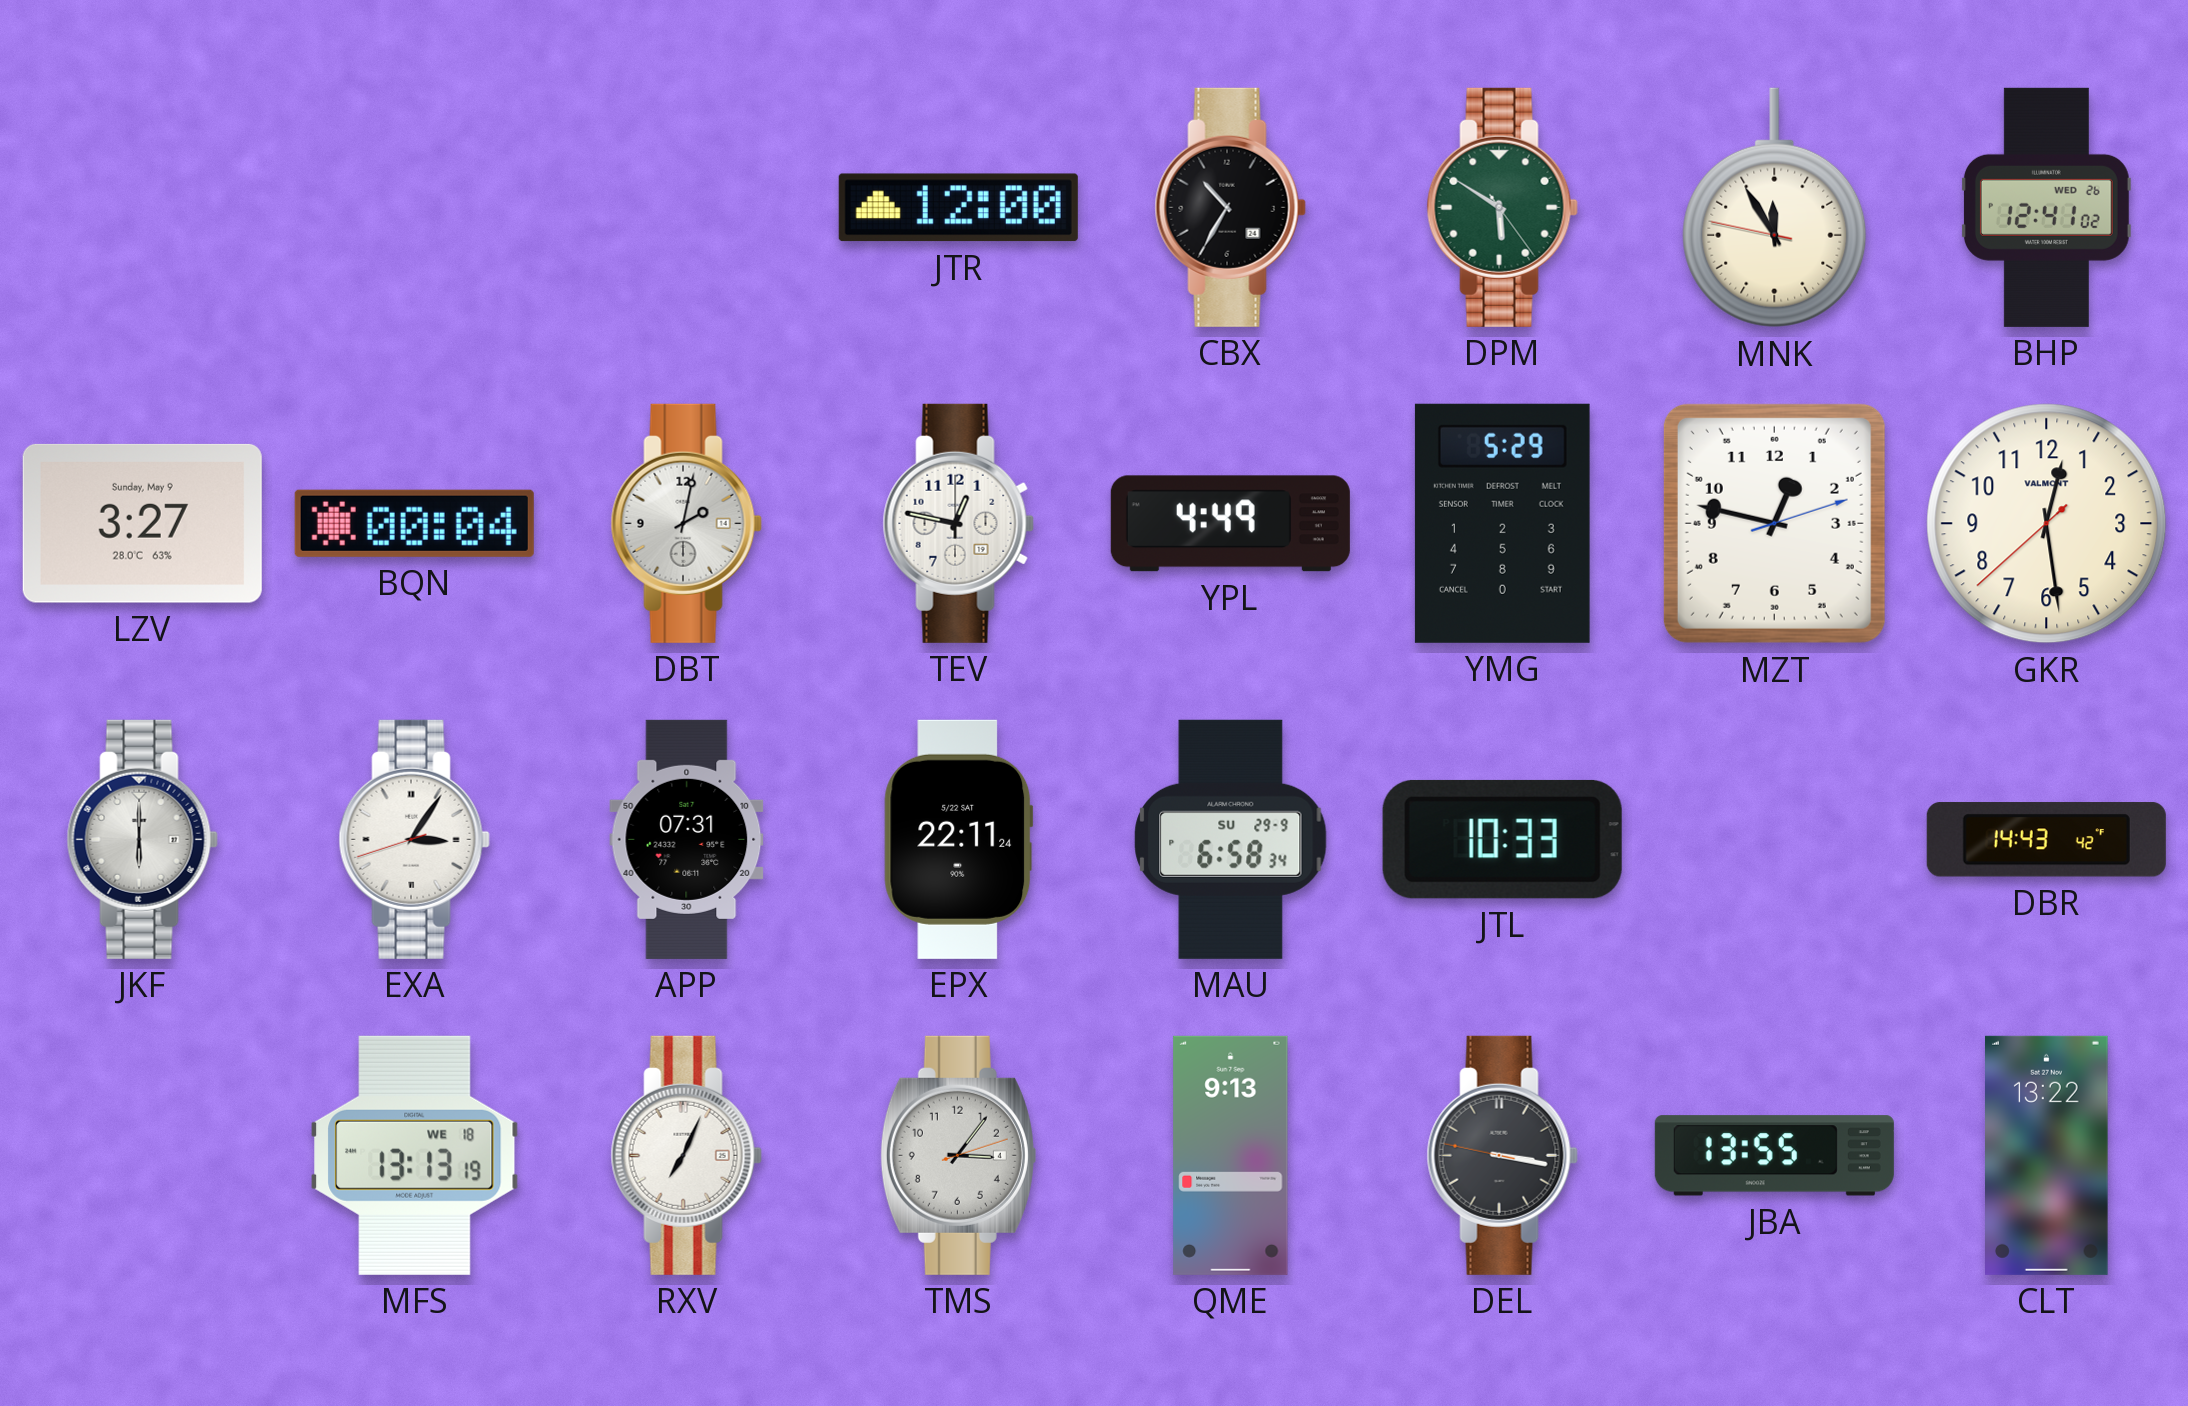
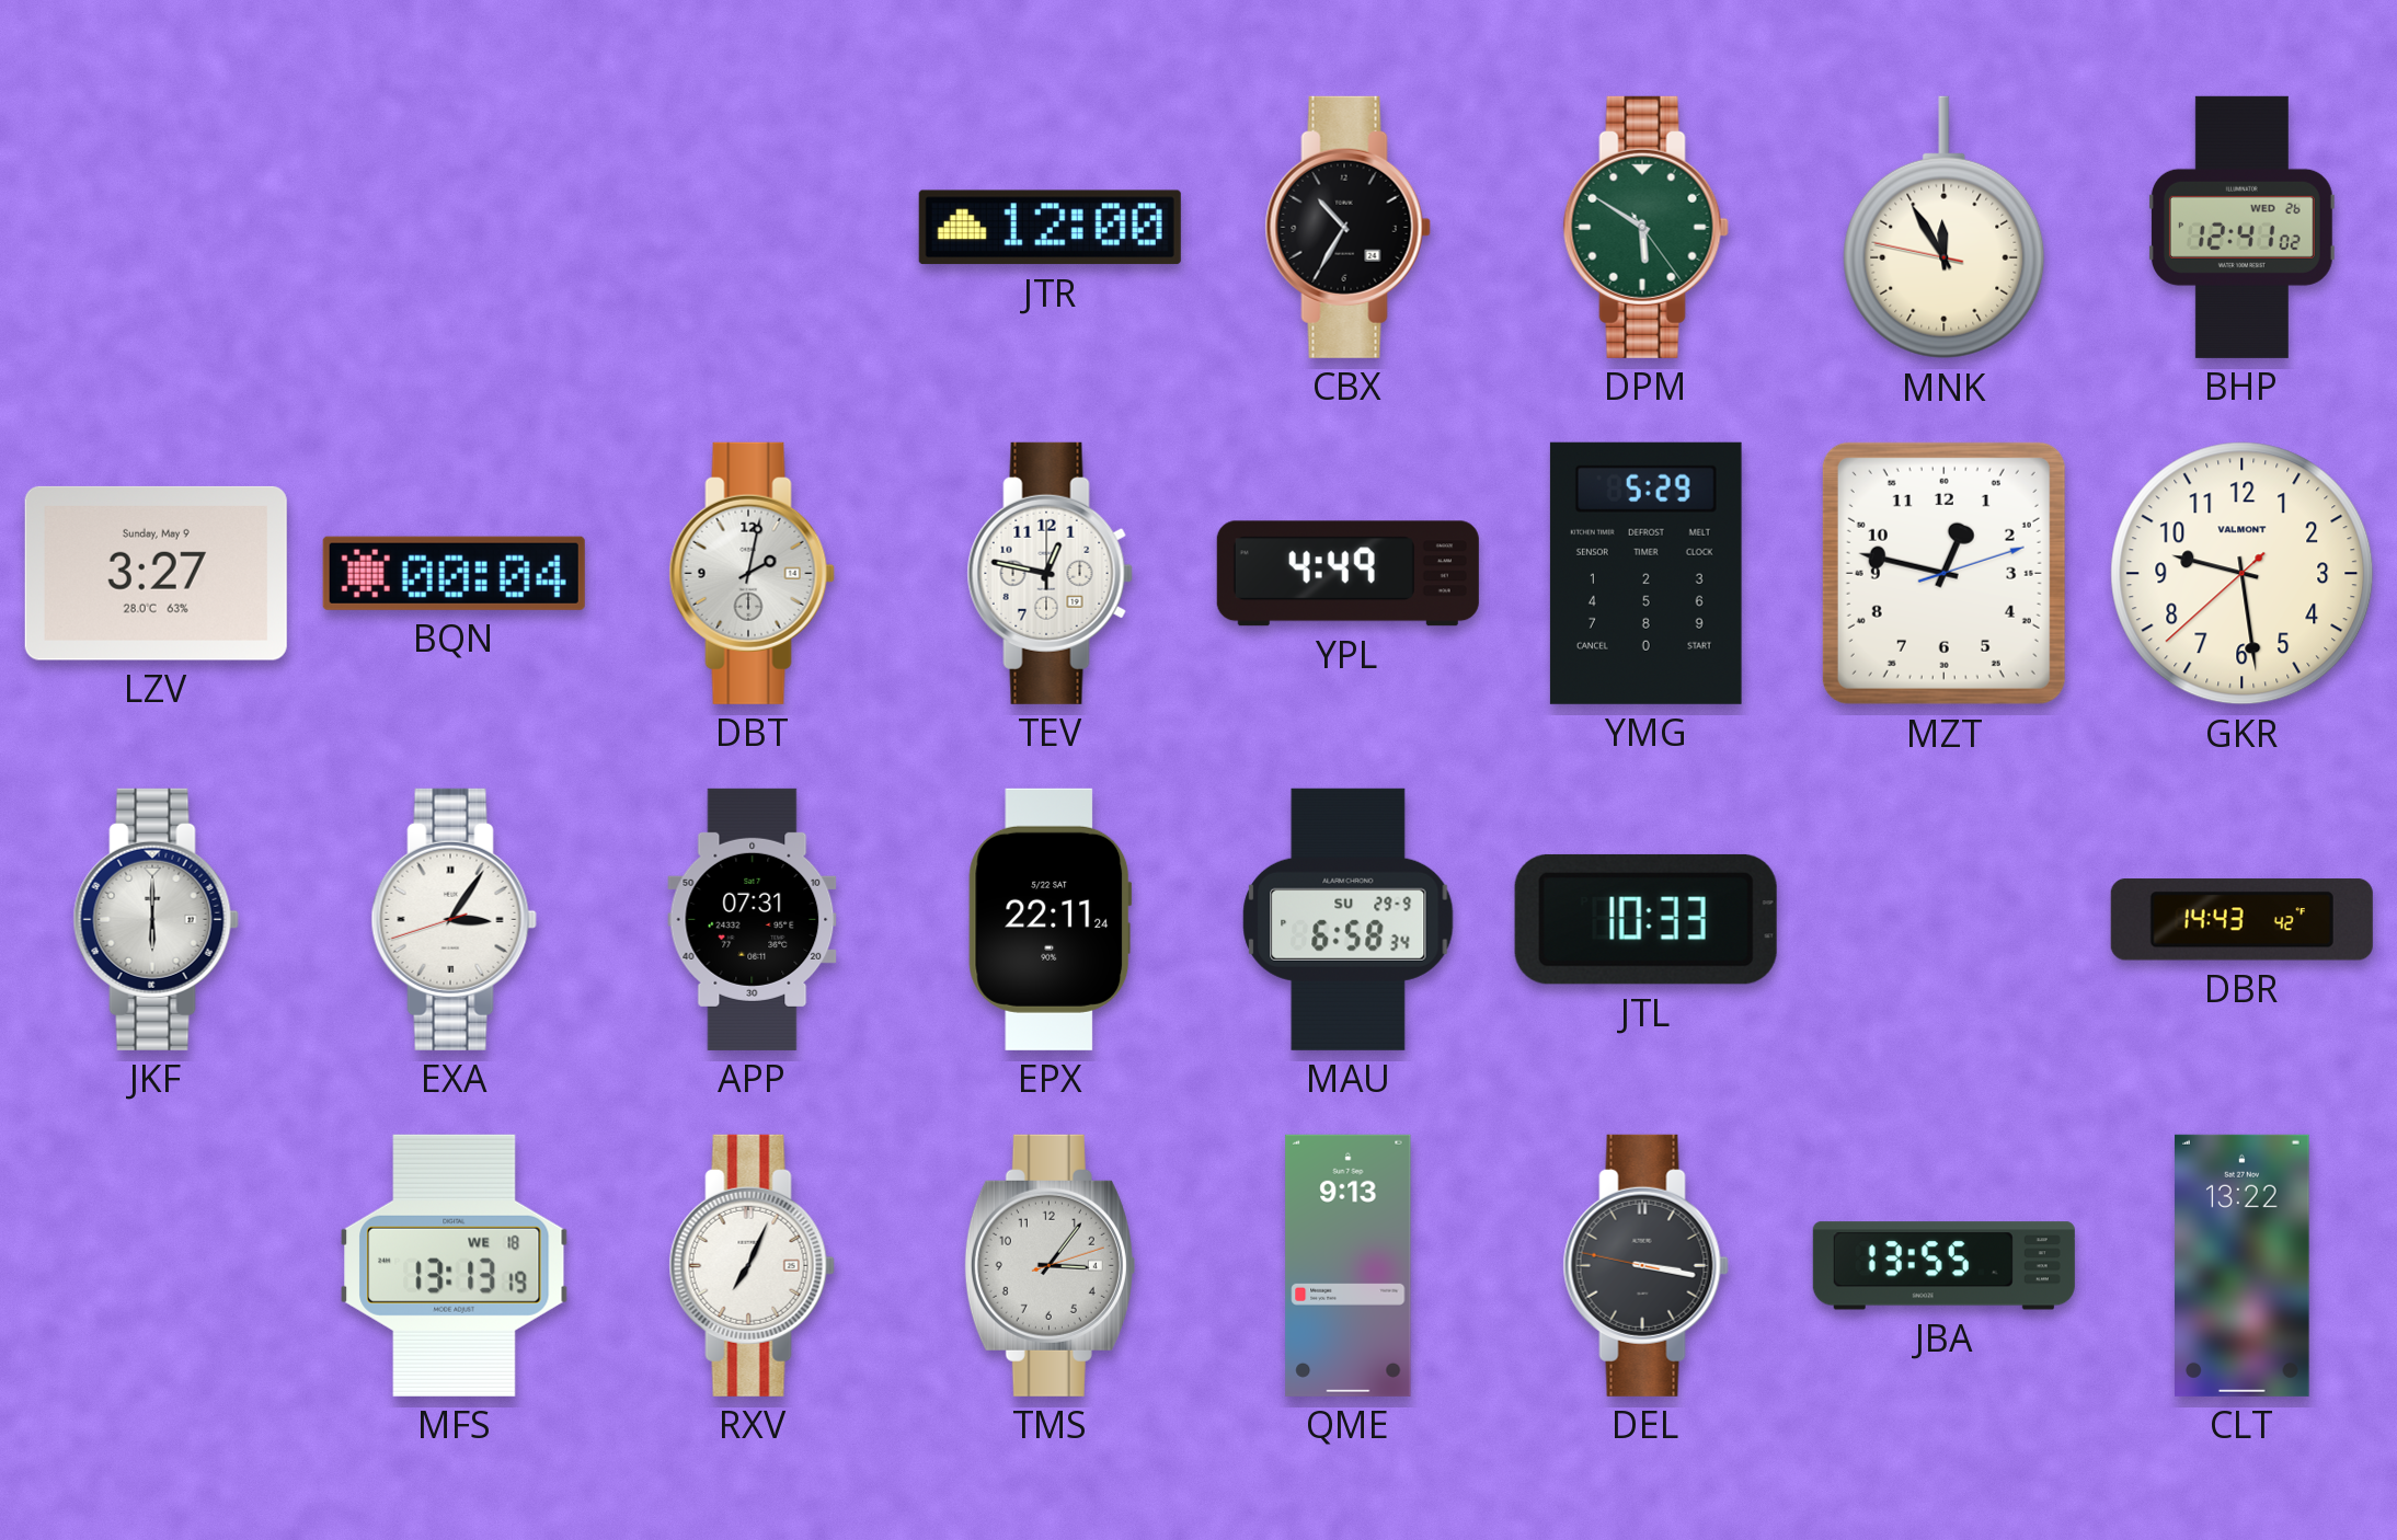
GKR: 12:28 -> 9:28
